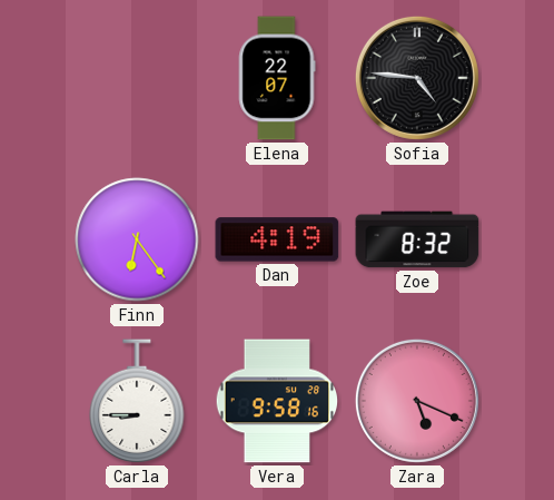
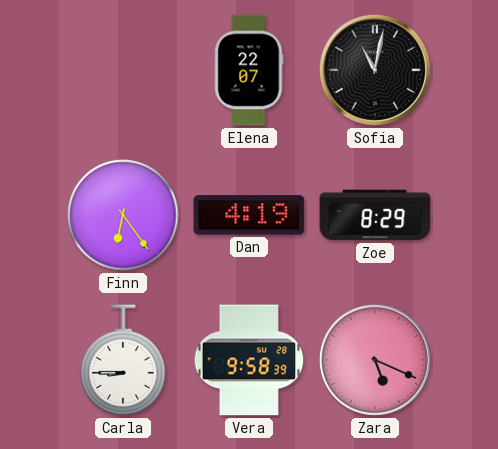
Sofia: 4:46 -> 11:02
Zoe: 8:32 -> 8:29
Vera: 9:58:16 -> 9:58:39
